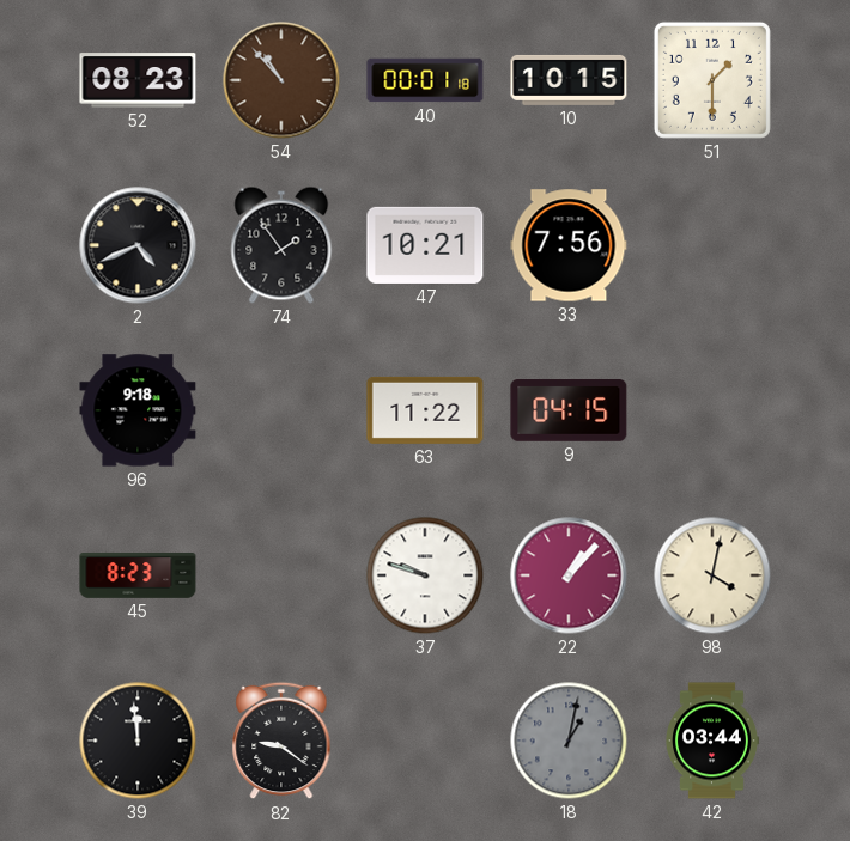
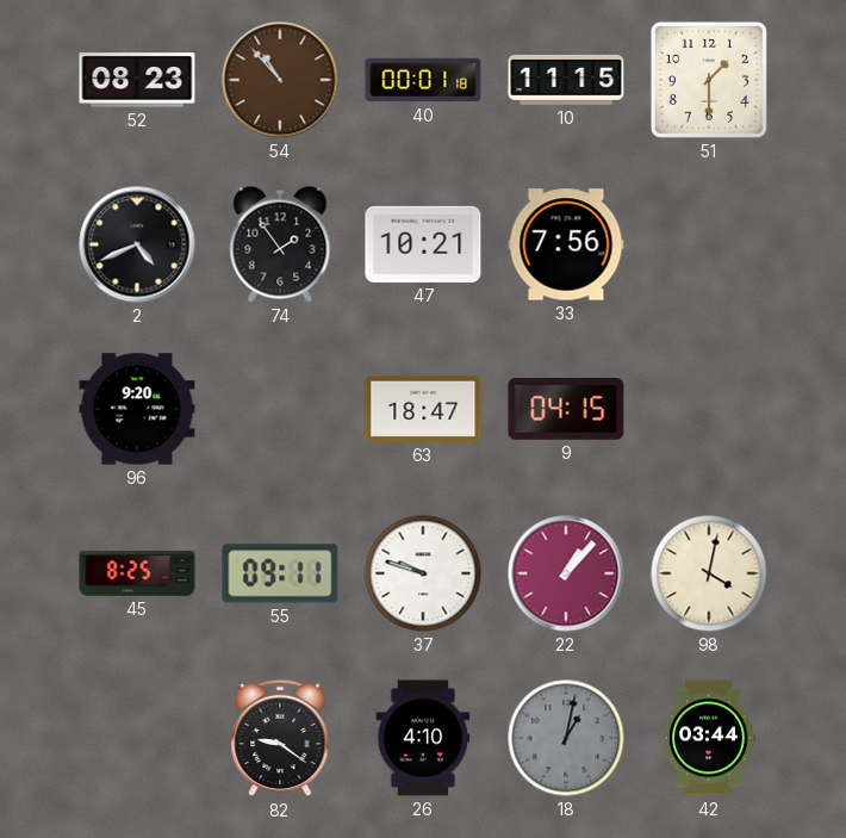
10: 10:15 -> 11:15
96: 9:18 -> 9:20
63: 11:22 -> 18:47
45: 8:23 -> 8:25
55: none -> 09:11
39: 11:59 -> none
26: none -> 4:10
